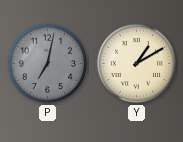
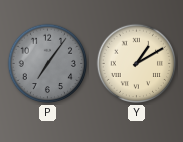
P: 7:02 -> 7:06
